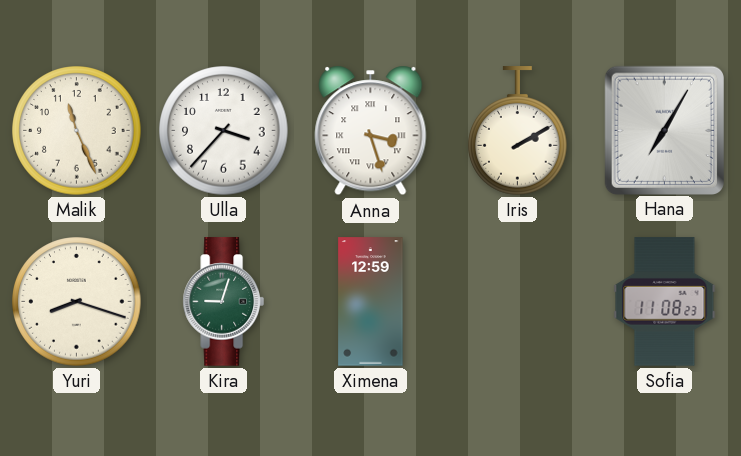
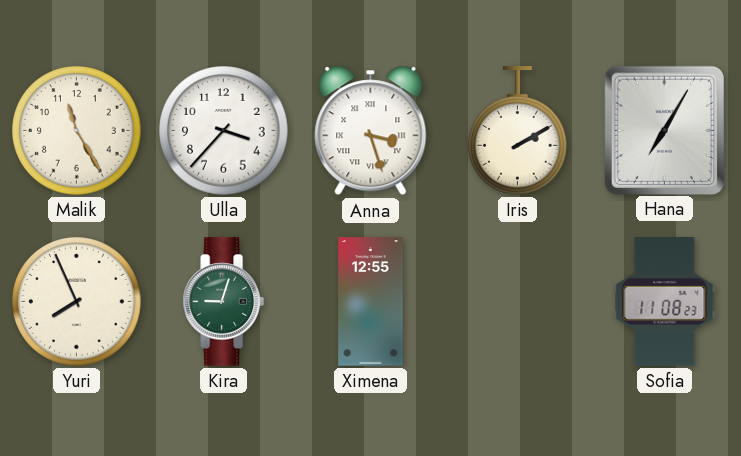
Malik: 11:26 -> 11:25
Yuri: 8:18 -> 7:56
Ximena: 12:59 -> 12:55
